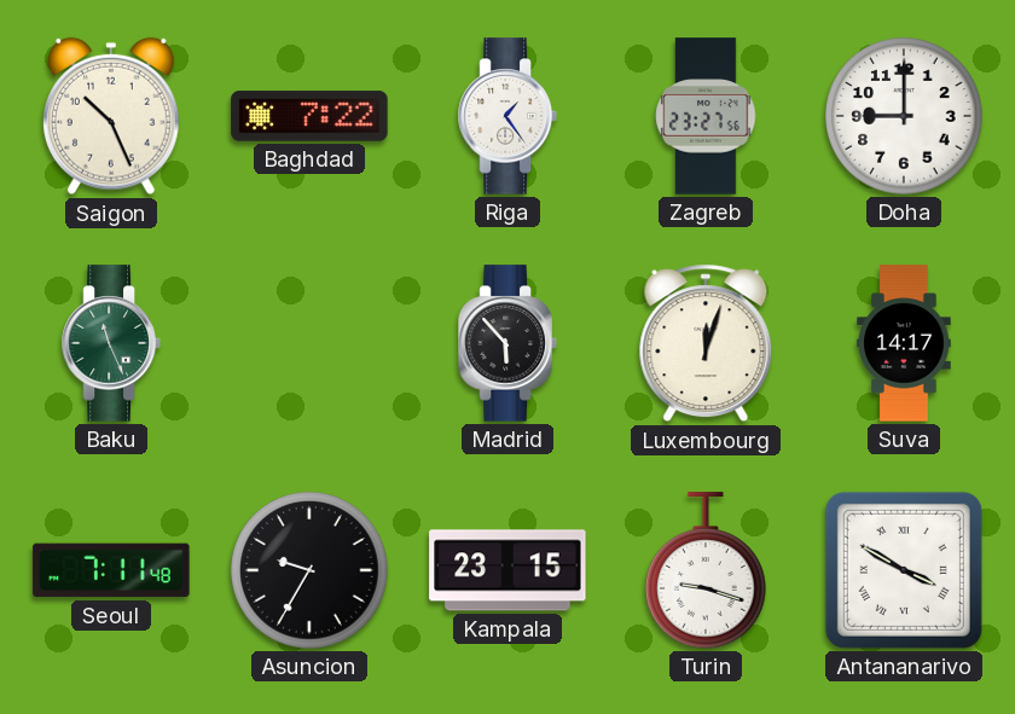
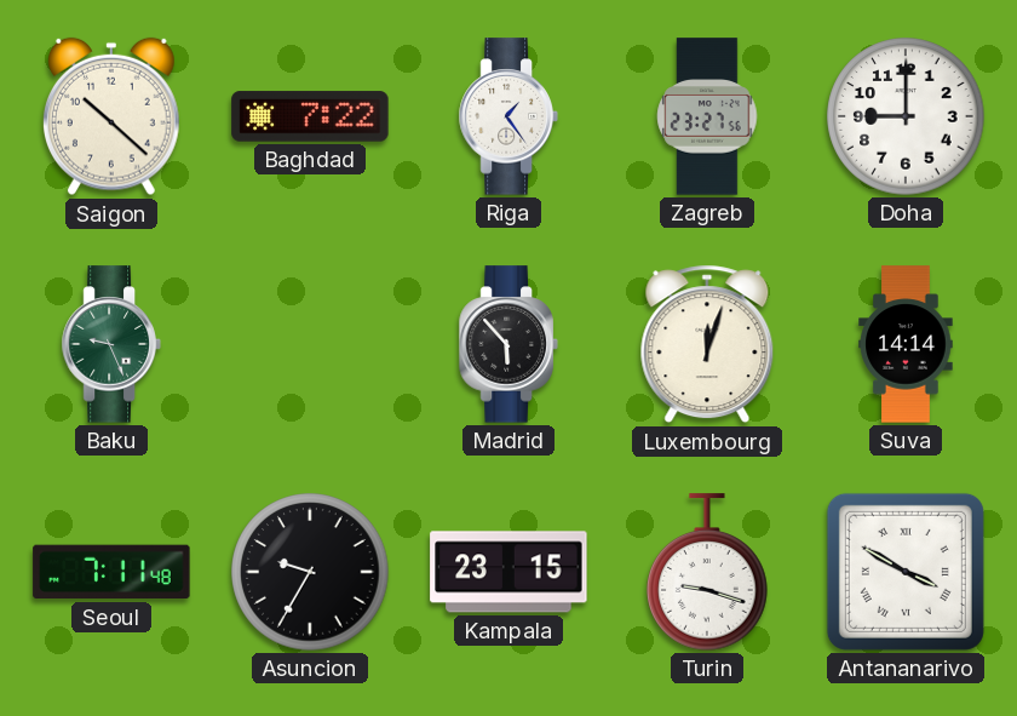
Saigon: 10:26 -> 10:22
Baku: 11:26 -> 9:26
Suva: 14:17 -> 14:14
